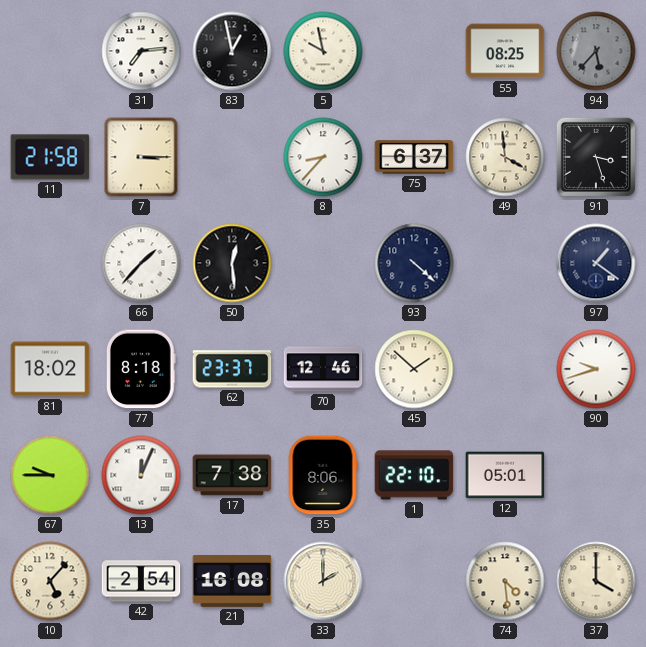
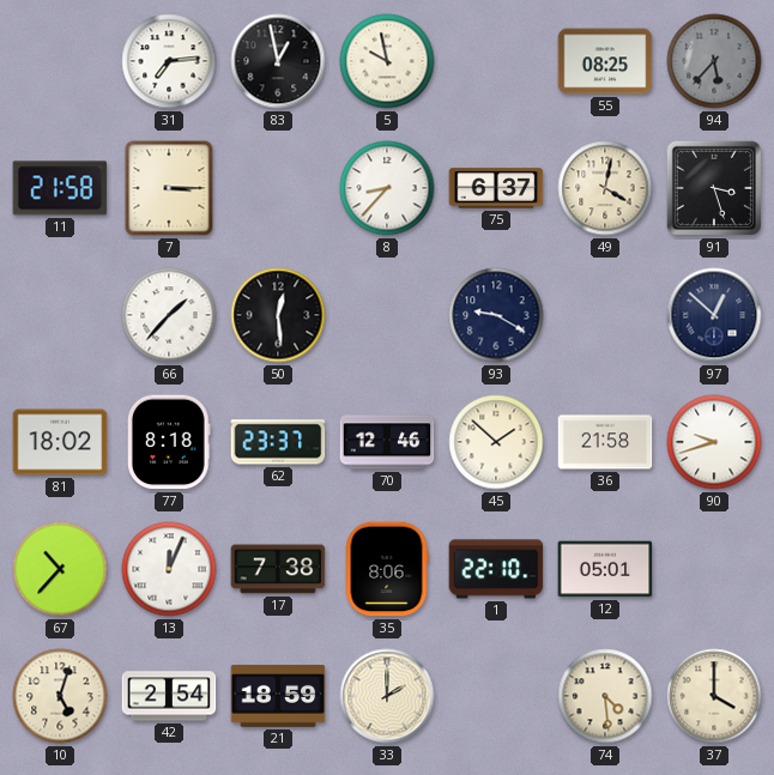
49: 3:59 -> 4:02
93: 4:22 -> 9:20
97: 1:21 -> 12:52
36: none -> 21:58
67: 9:45 -> 10:37
10: 5:07 -> 5:03
21: 16:08 -> 18:59
